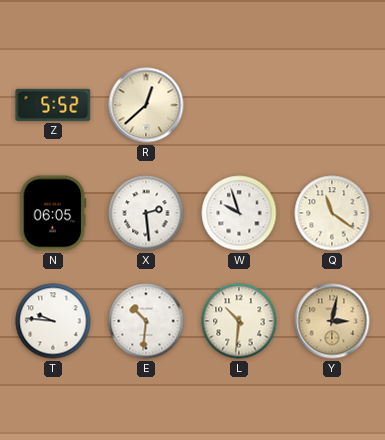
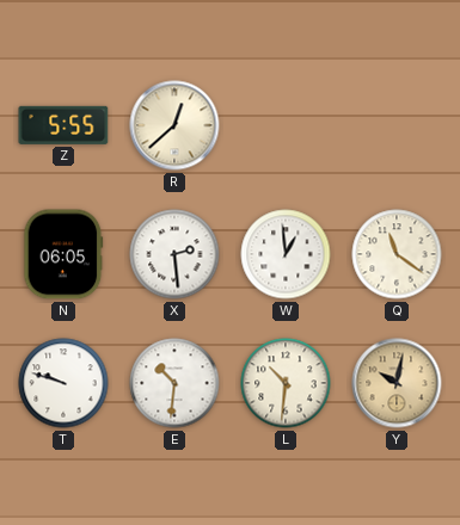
Z: 5:52 -> 5:55
W: 9:57 -> 12:59
T: 9:46 -> 9:48
Y: 3:02 -> 10:02
